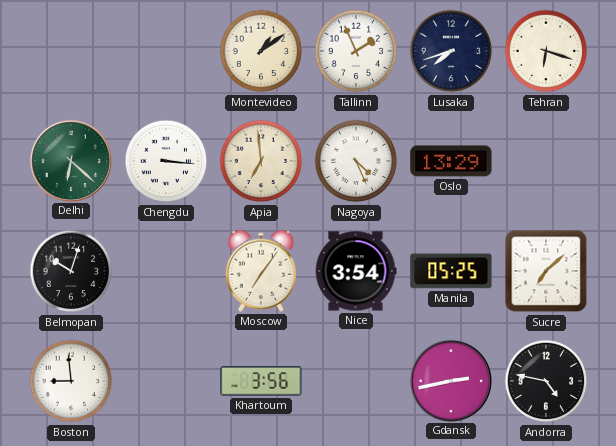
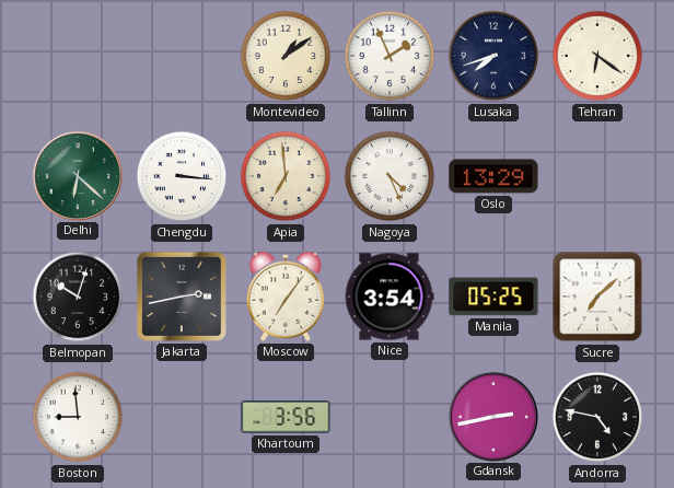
Tehran: 6:18 -> 6:21
Jakarta: none -> 2:43
